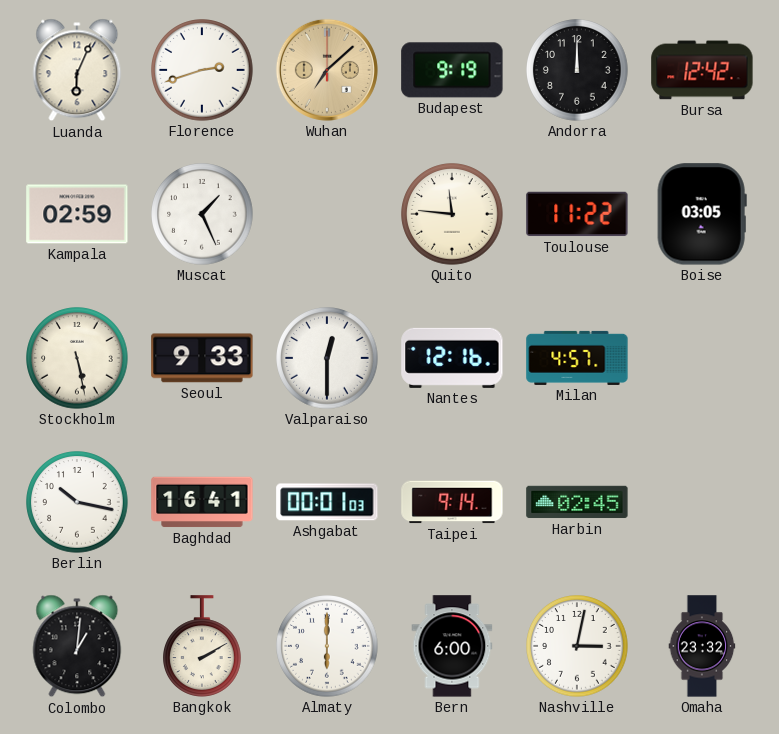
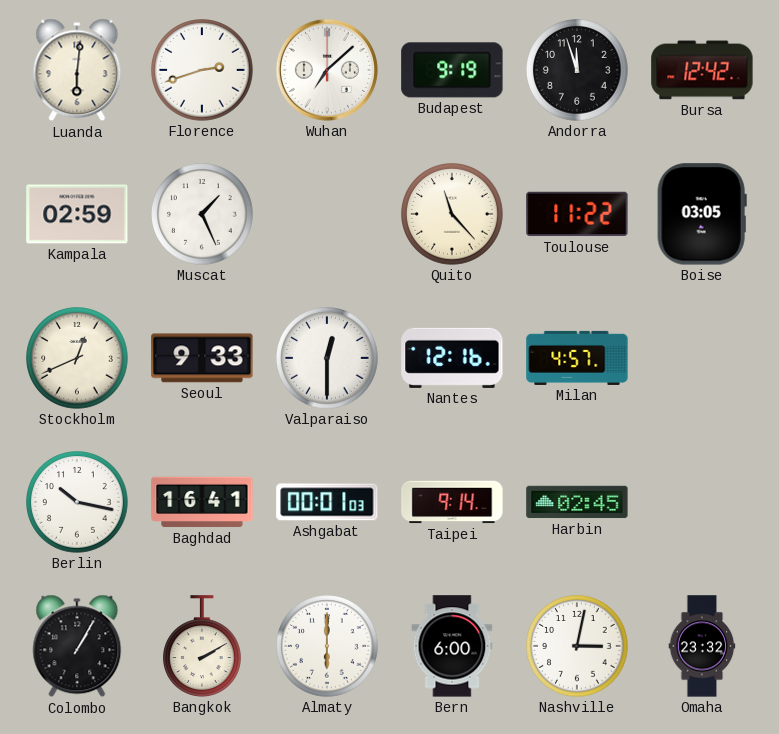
Luanda: 6:04 -> 6:01
Wuhan dial: champagne -> white
Andorra: 12:00 -> 11:57
Quito: 11:46 -> 11:23
Stockholm: 5:28 -> 12:41
Colombo: 1:01 -> 1:05
